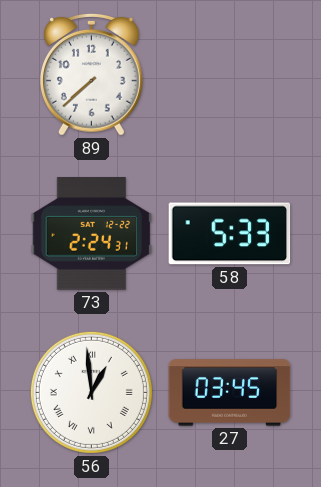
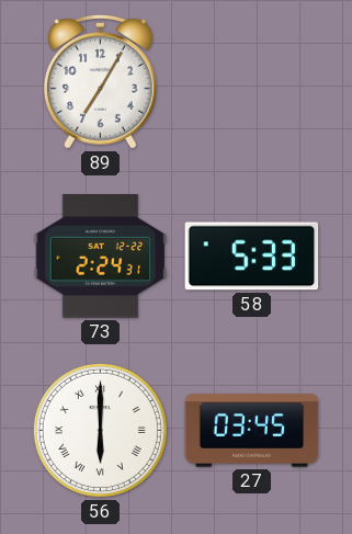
89: 7:38 -> 7:05
56: 12:59 -> 6:00
